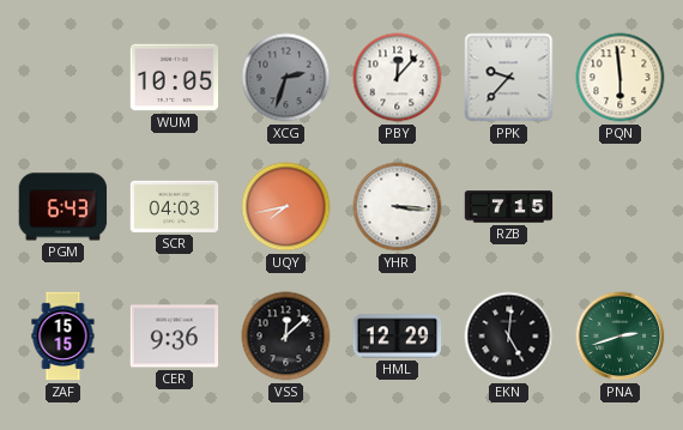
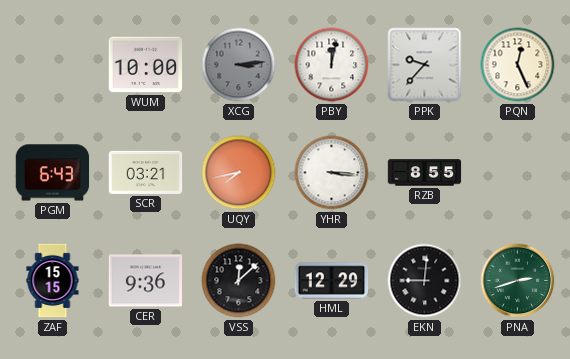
WUM: 10:05 -> 10:00
XCG: 2:33 -> 3:14
PBY: 12:07 -> 12:02
PQN: 5:59 -> 12:26
SCR: 04:03 -> 03:21
RZB: 7:15 -> 8:55
EKN: 5:01 -> 9:01
